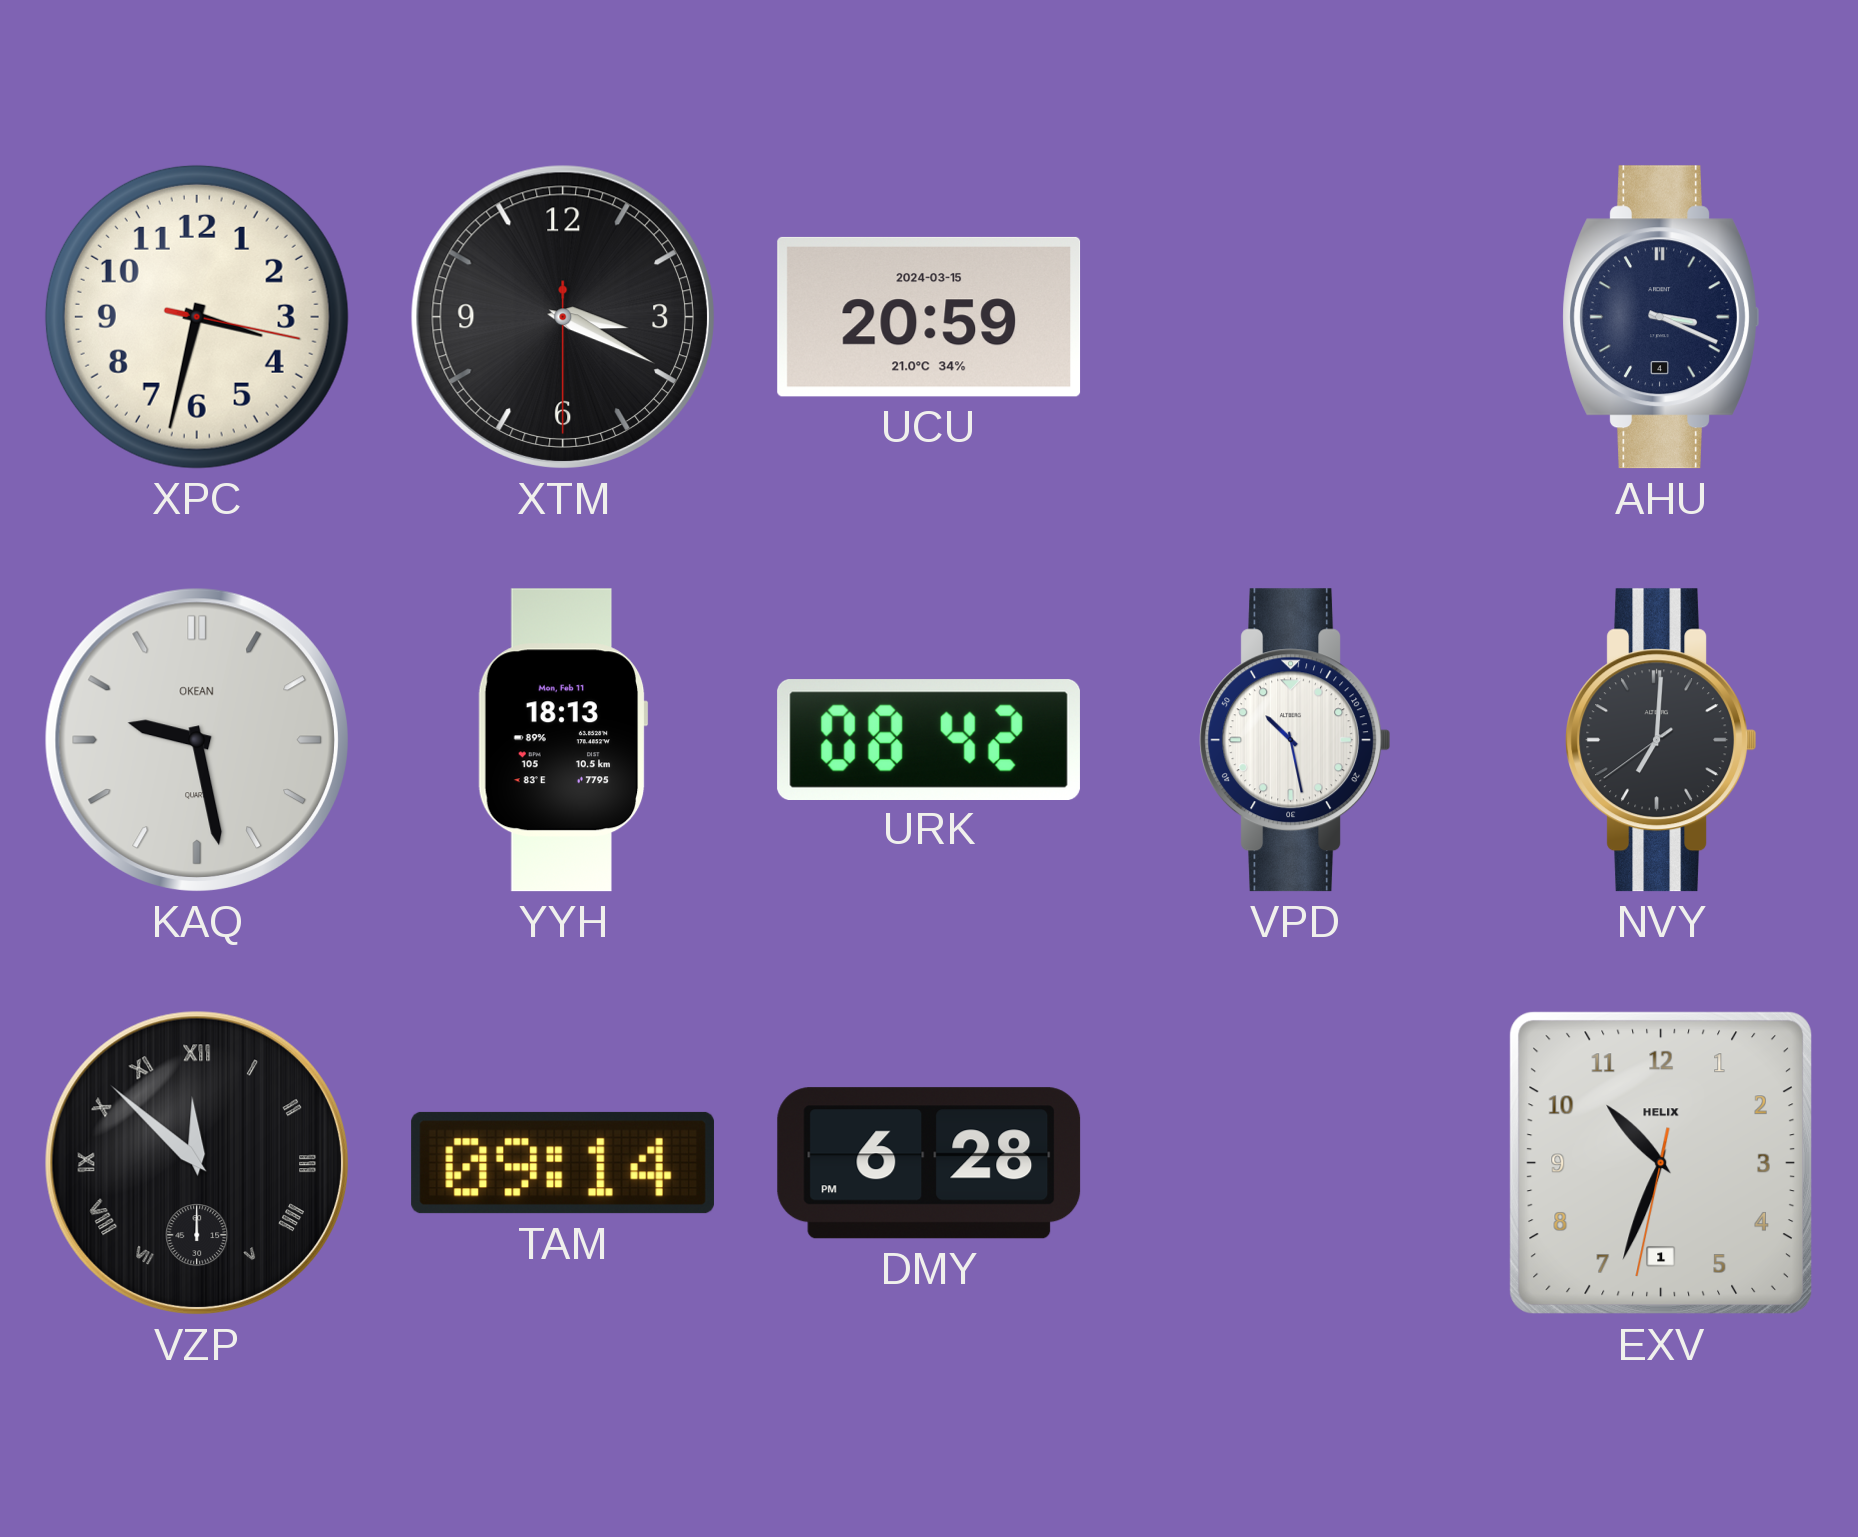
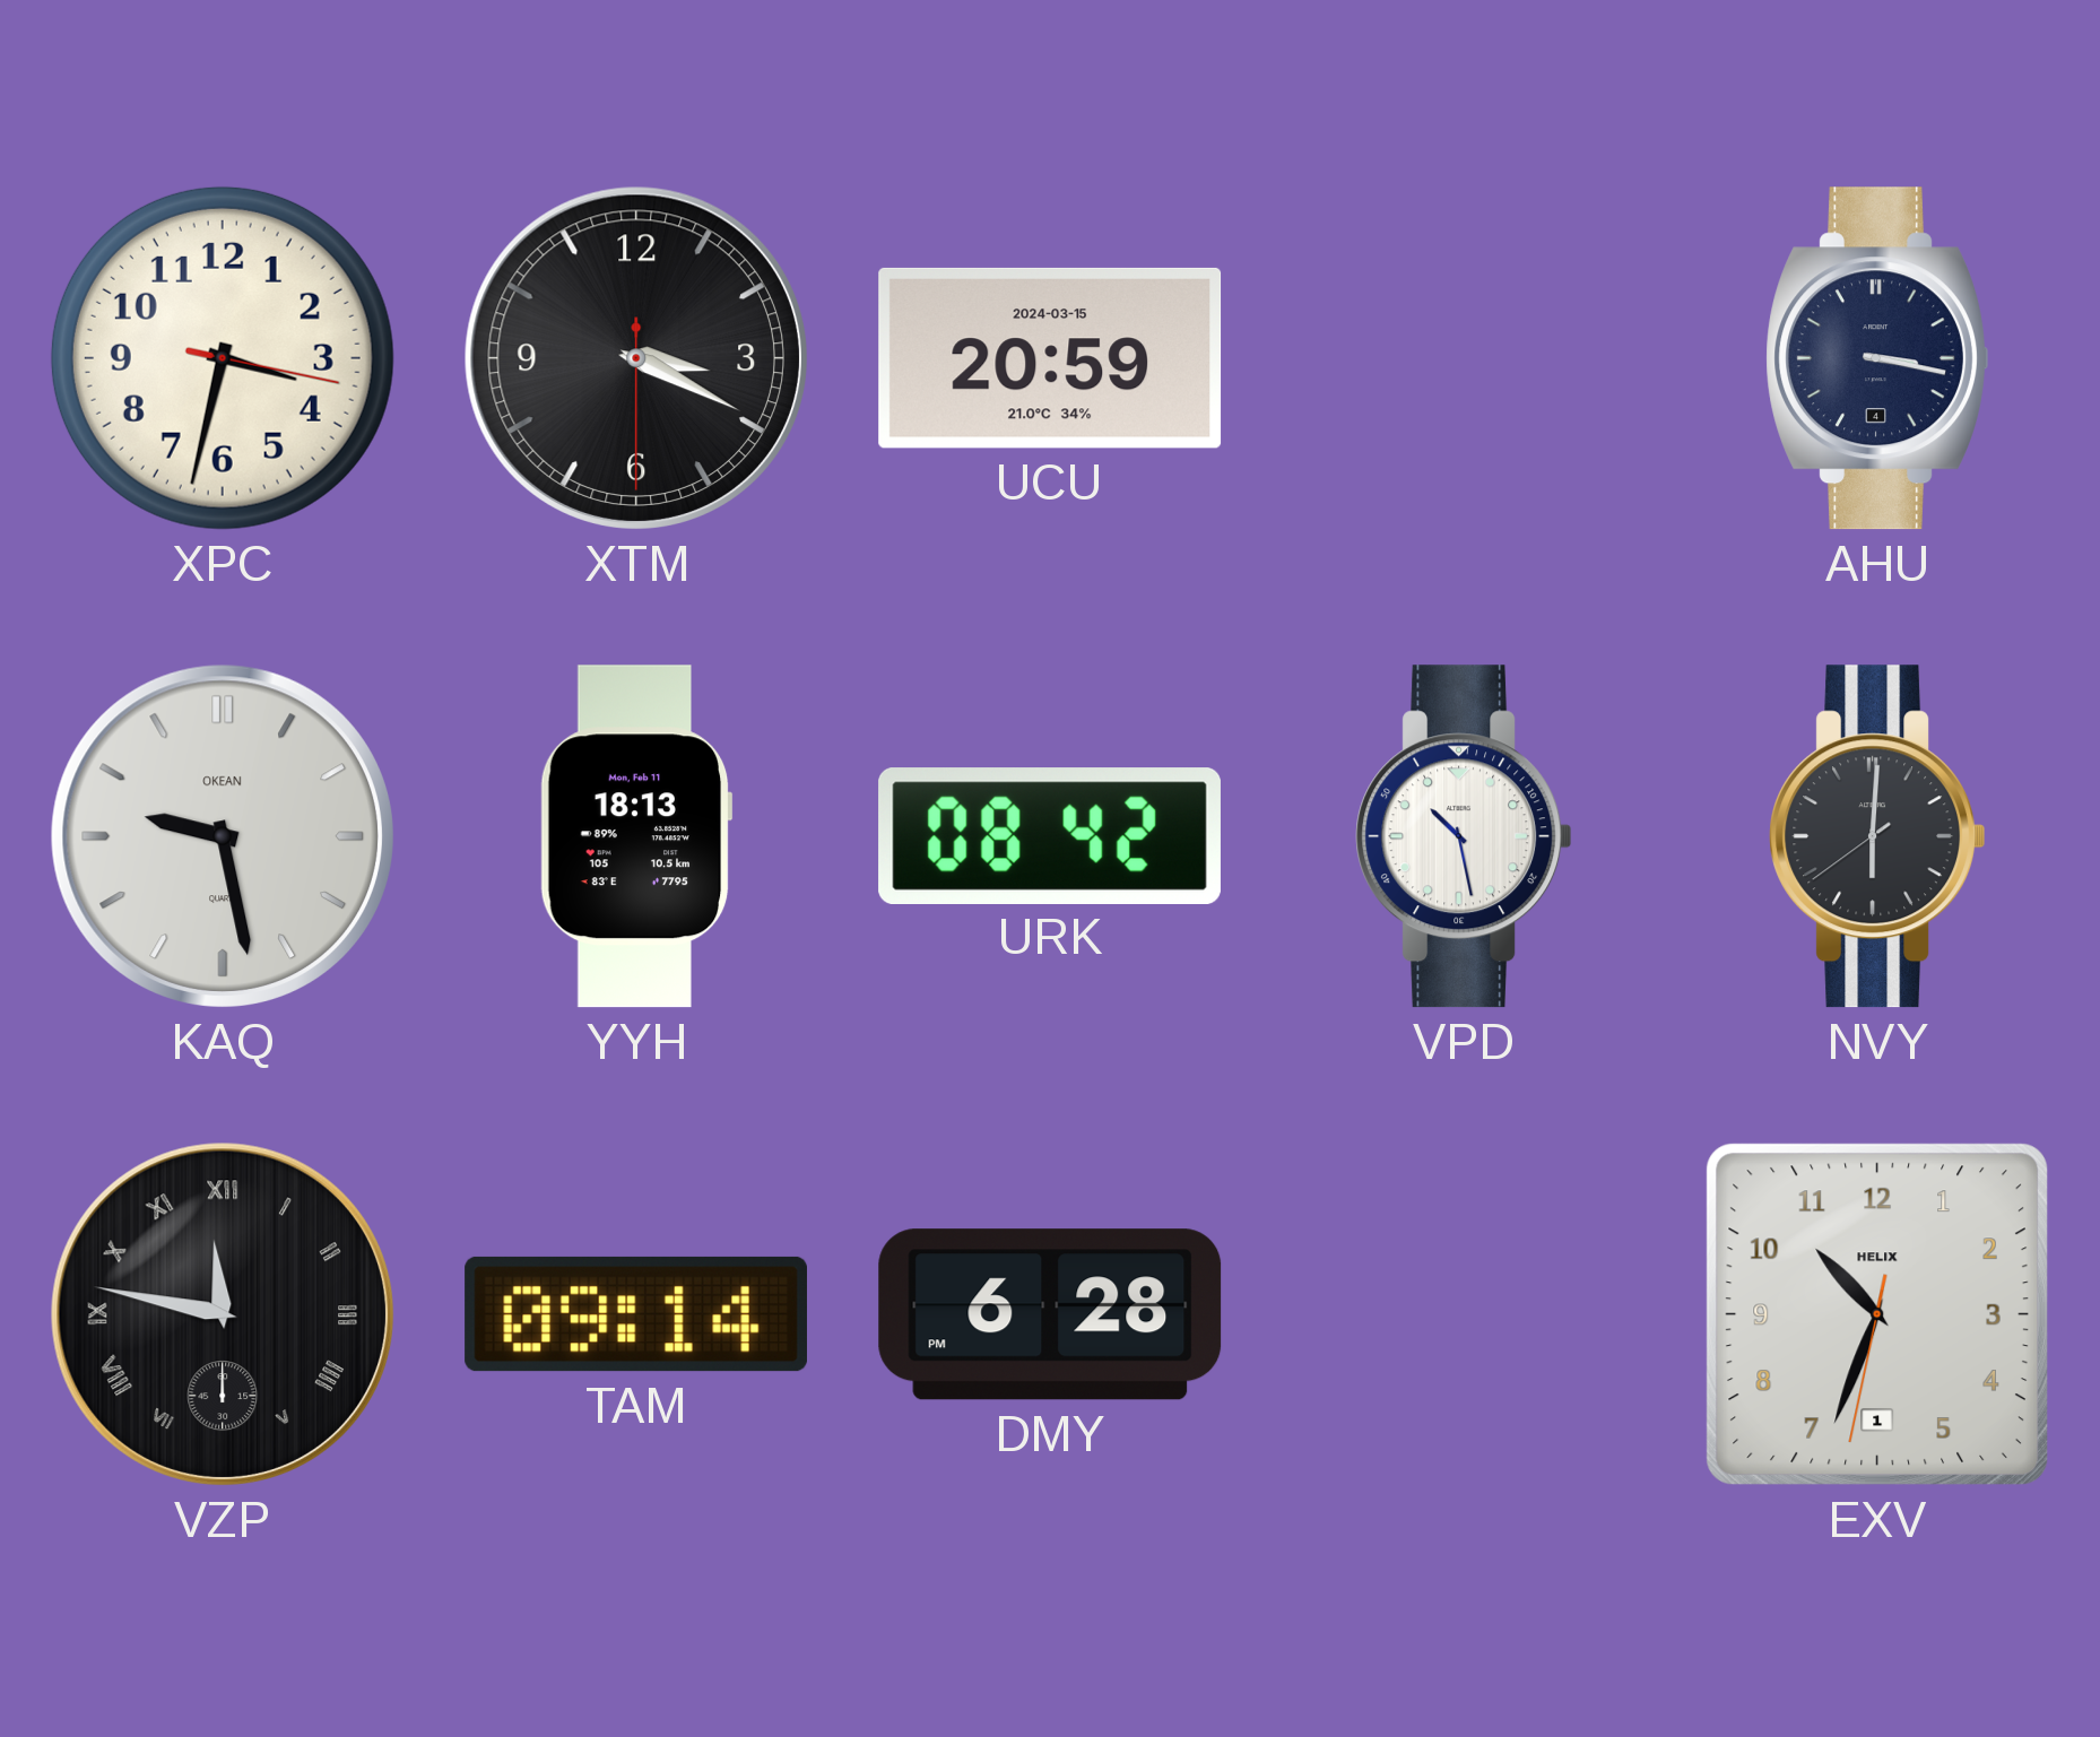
AHU: 3:19 -> 3:17
NVY: 7:00 -> 6:00
VZP: 11:52 -> 11:47
